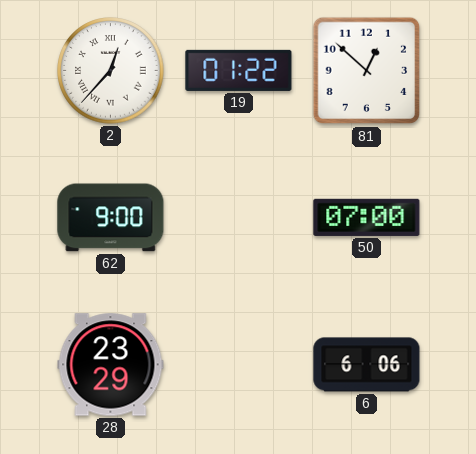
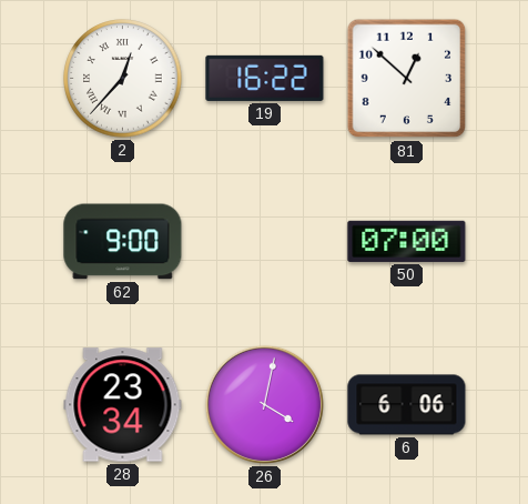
19: 01:22 -> 16:22
28: 23:29 -> 23:34
26: none -> 4:02
